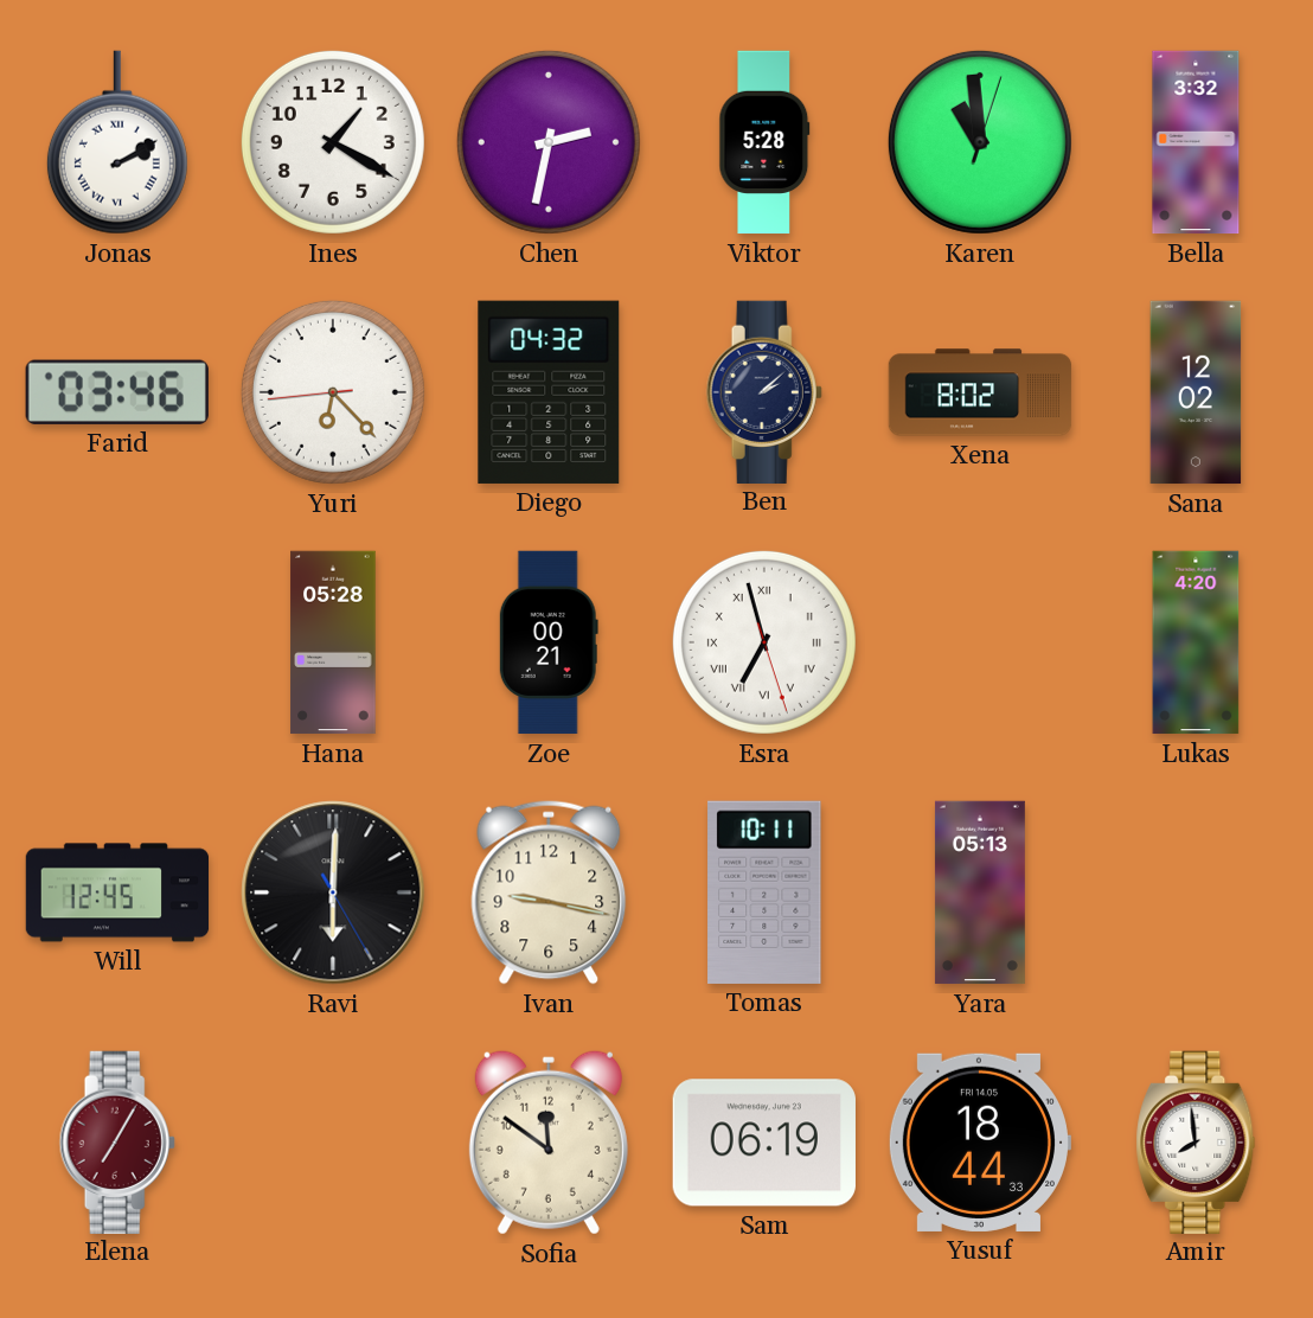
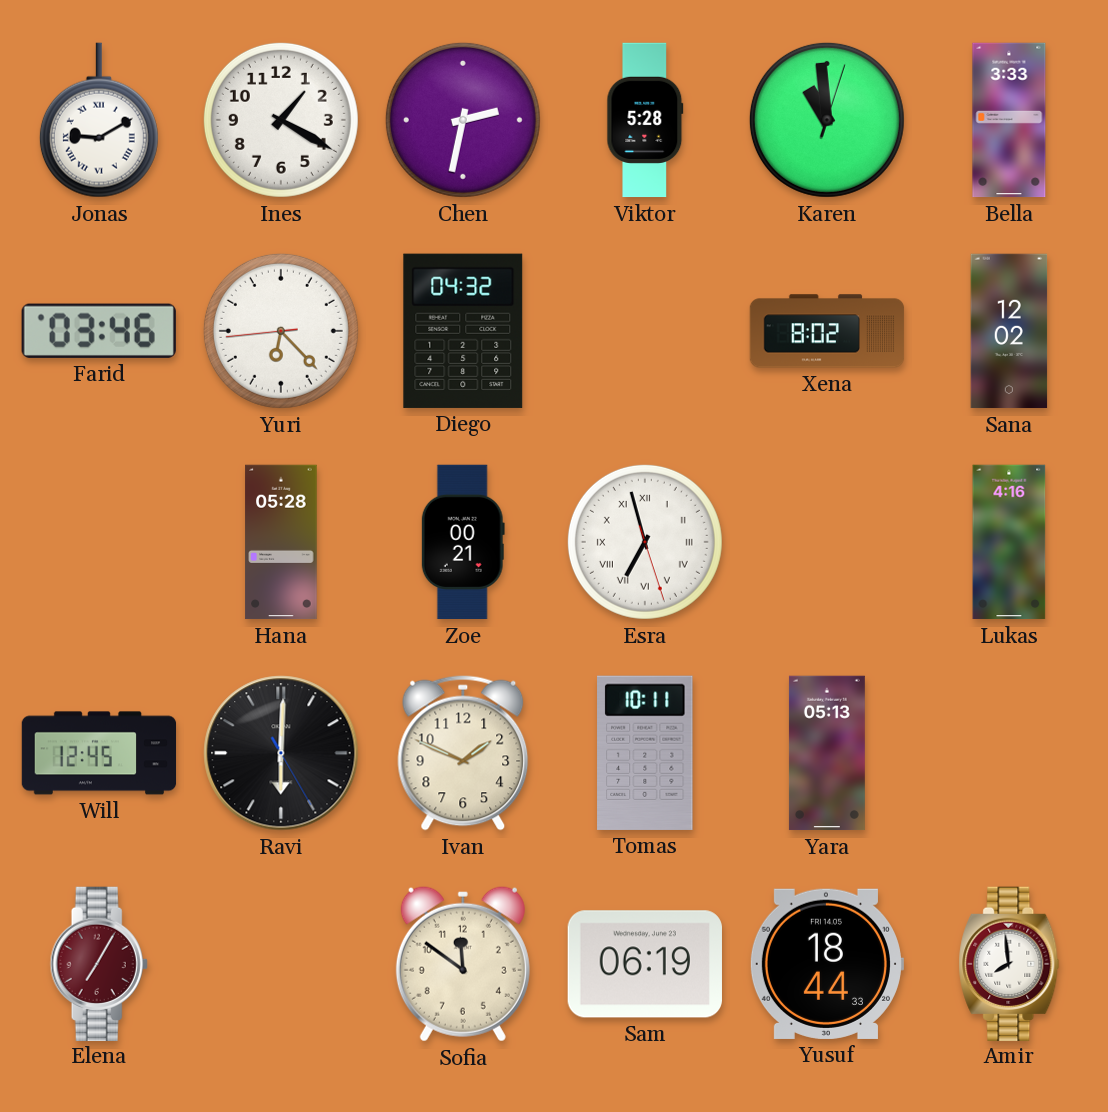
Jonas: 2:10 -> 9:10
Bella: 3:32 -> 3:33
Ben: 2:08 -> none
Lukas: 4:20 -> 4:16
Ivan: 9:17 -> 1:49
